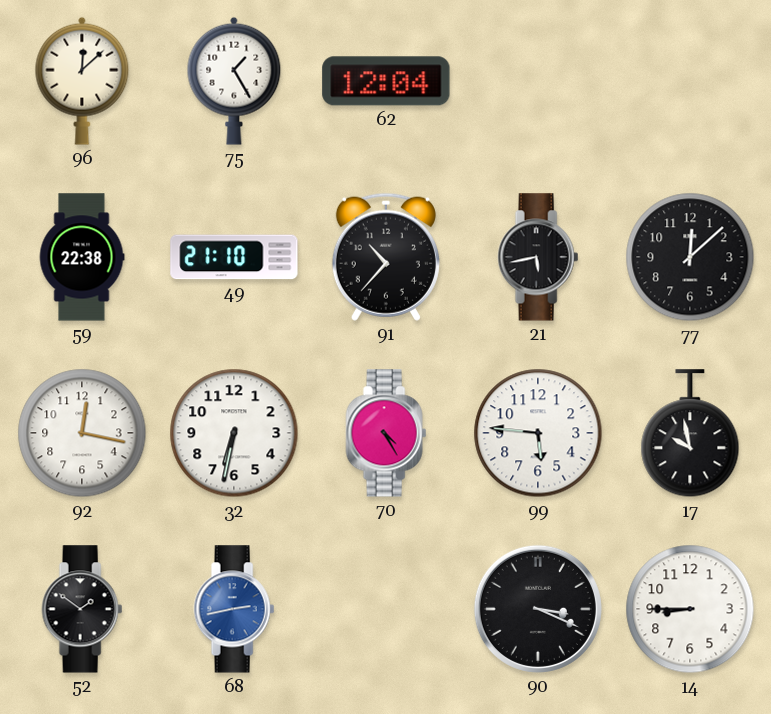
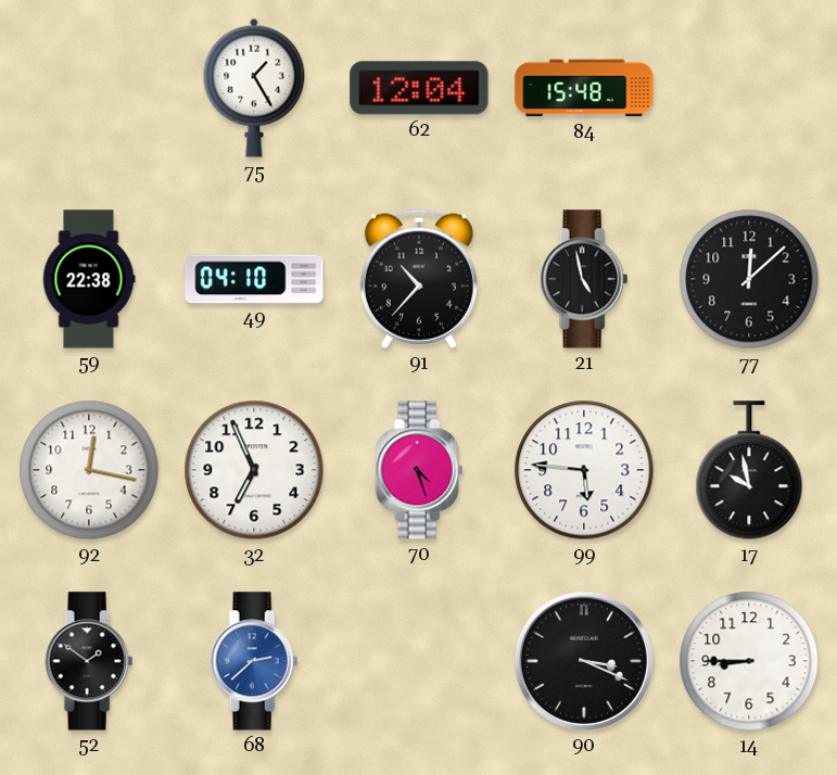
96: 12:08 -> none
84: none -> 15:48
49: 21:10 -> 04:10
21: 5:43 -> 4:58
32: 6:32 -> 6:56
70: 4:25 -> 4:27
68: 2:43 -> 2:38
